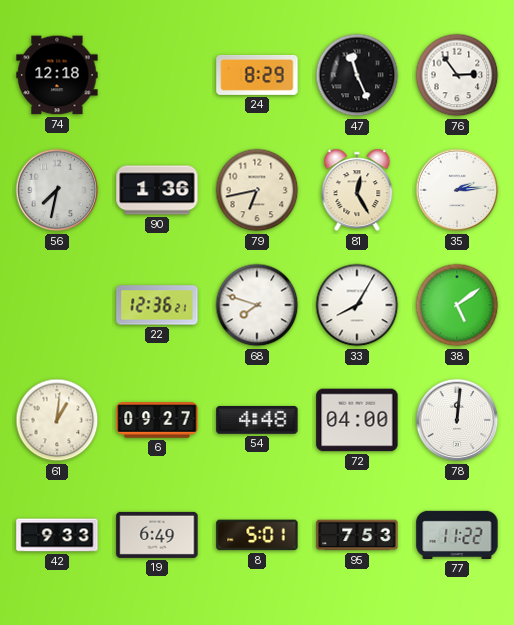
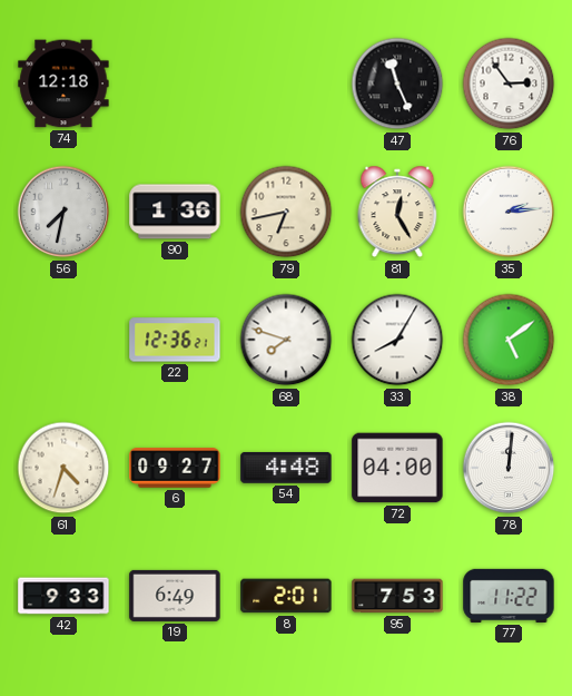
24: 8:29 -> none
61: 1:01 -> 4:33
8: 5:01 -> 2:01
